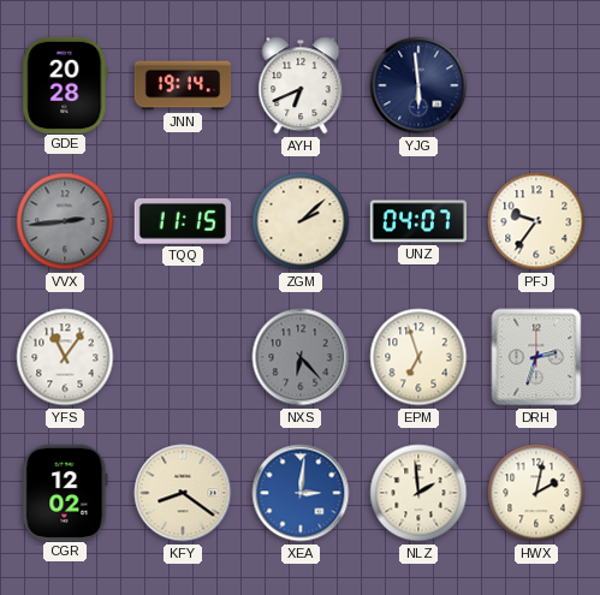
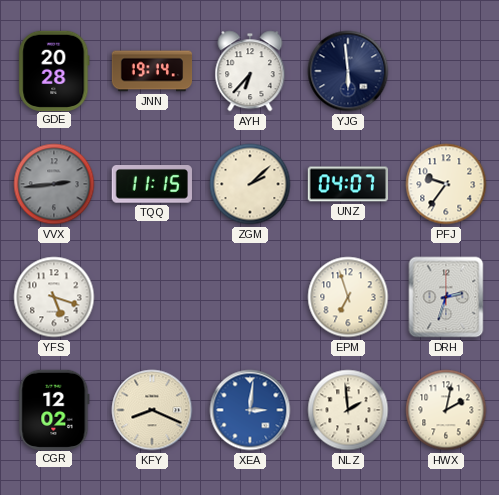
AYH: 6:41 -> 6:37
YFS: 11:06 -> 5:18
NXS: 6:23 -> none
KFY: 8:21 -> 8:19
